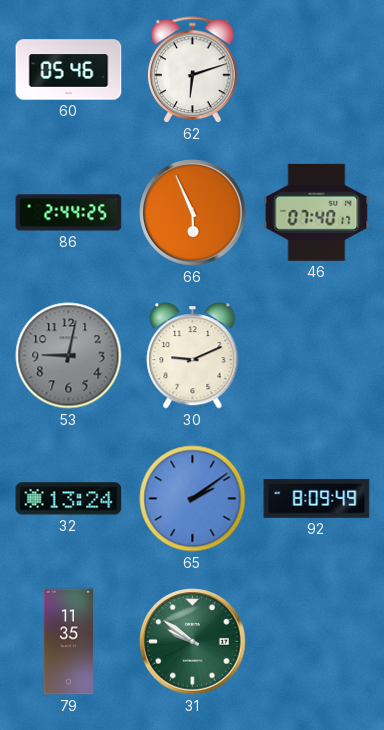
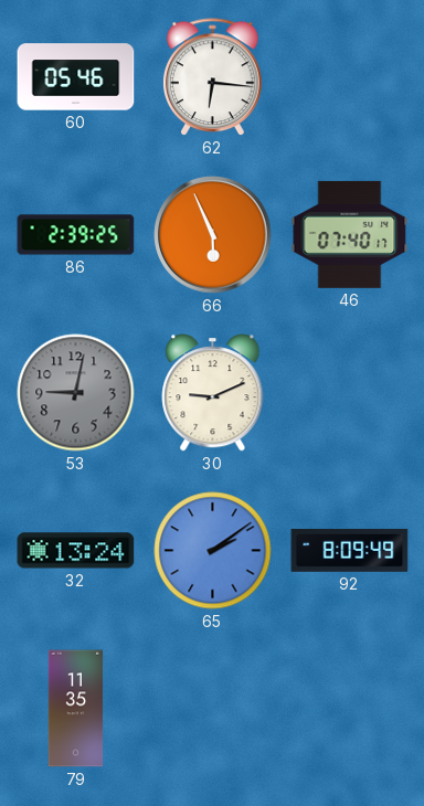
62: 6:12 -> 6:16
86: 2:44 -> 2:39
31: 9:51 -> none
